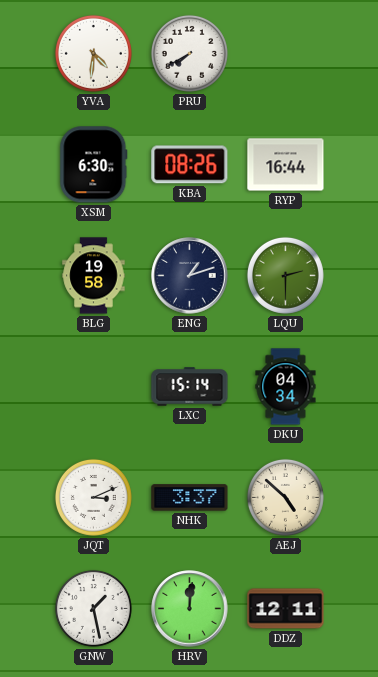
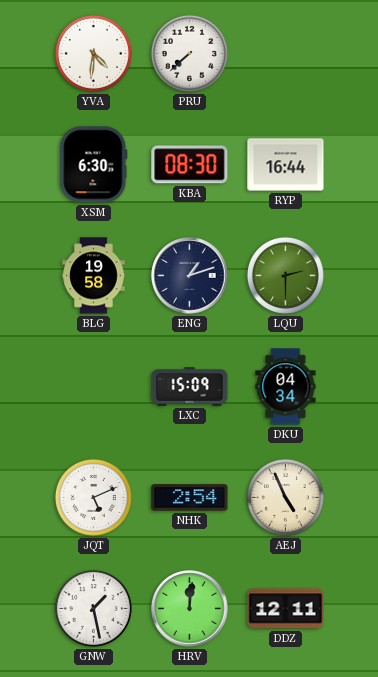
PRU: 7:40 -> 7:38
KBA: 08:26 -> 08:30
LXC: 15:14 -> 15:09
JQT: 3:11 -> 5:11
NHK: 3:37 -> 2:54
AEJ: 4:52 -> 4:56
